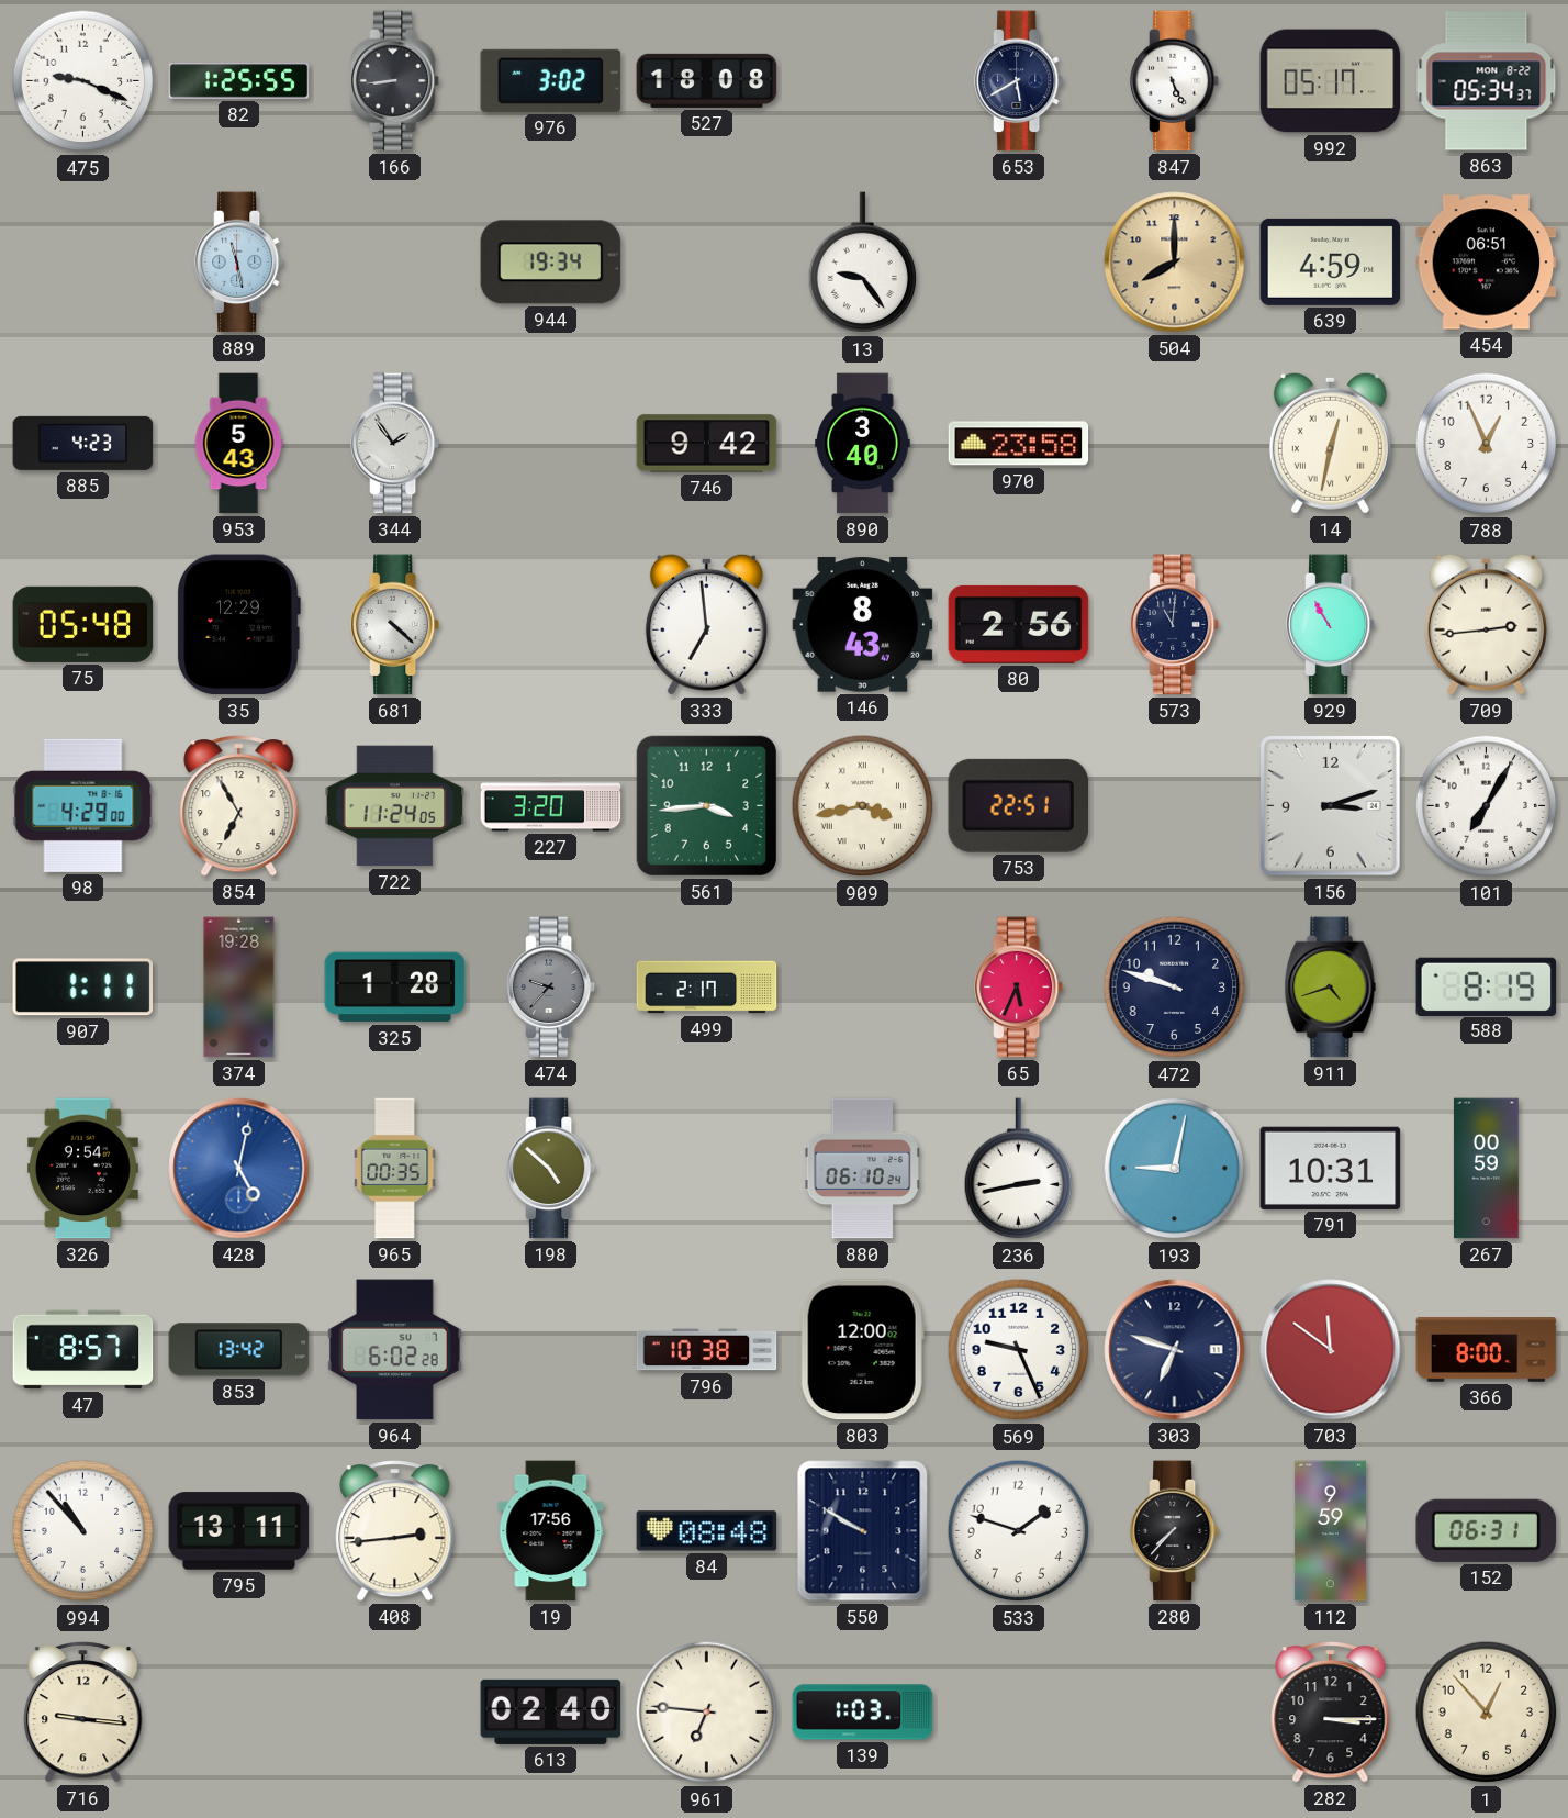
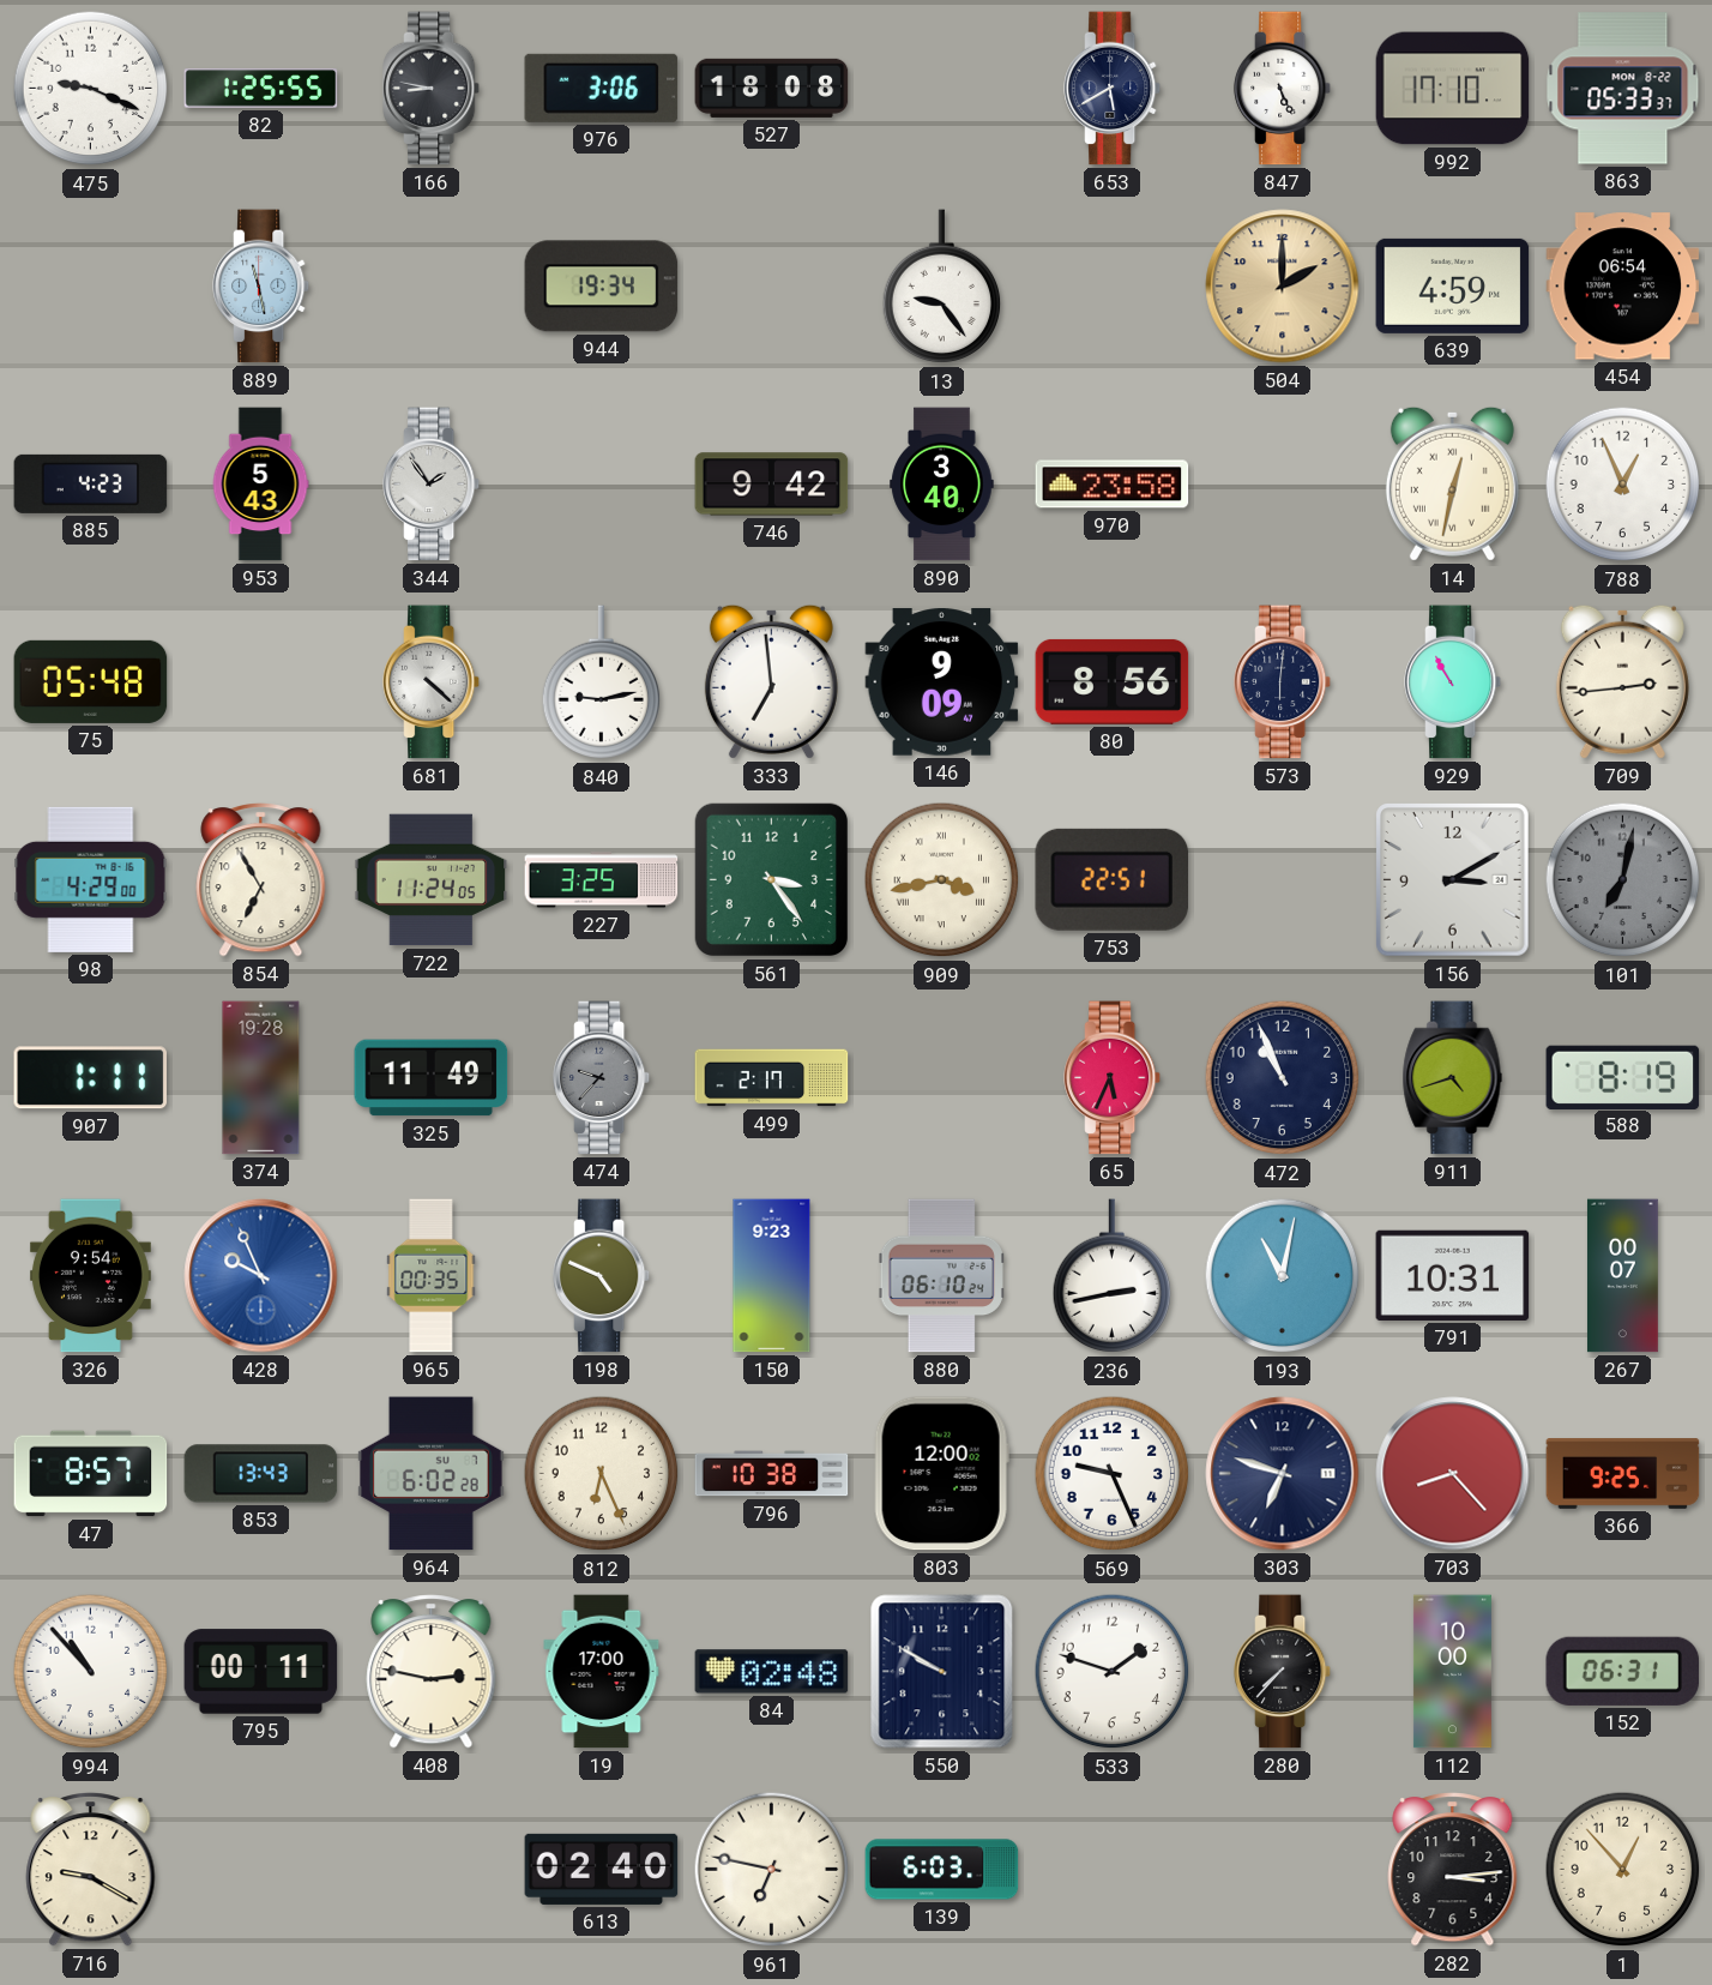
166: 8:44 -> 8:47
976: 3:02 -> 3:06
992: 05:17 -> 17:10
863: 05:34 -> 05:33
504: 8:00 -> 2:00
454: 06:51 -> 06:54
35: 12:29 -> none
840: none -> 9:13
146: 8:43 -> 9:09
80: 2:56 -> 8:56
573: 11:01 -> 6:01
227: 3:20 -> 3:25
561: 3:44 -> 3:24
156: 3:12 -> 3:10
101: 7:05 -> 7:02
101 dial: white -> grey
325: 1:28 -> 11:49
472: 9:48 -> 10:56
428: 5:02 -> 9:56
198: 4:52 -> 4:49
150: none -> 9:23
193: 9:02 -> 11:02
267: 00:59 -> 00:07
853: 13:42 -> 13:43
812: none -> 6:26
703: 11:51 -> 8:23
366: 8:00 -> 9:25
795: 13:11 -> 00:11
408: 2:44 -> 2:47
19: 17:56 -> 17:00
84: 08:48 -> 02:48
112: 9:59 -> 10:00
716: 9:16 -> 9:20
961: 6:46 -> 6:47
139: 1:03 -> 6:03
282: 3:15 -> 3:14
